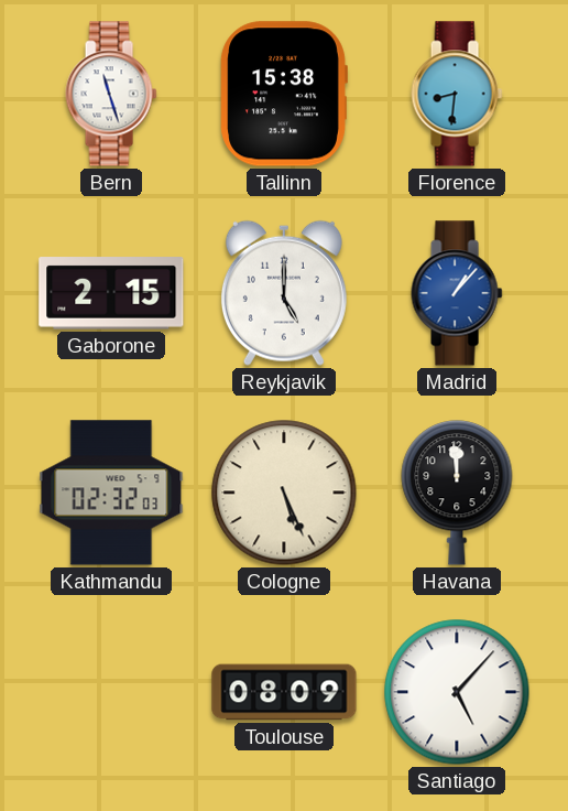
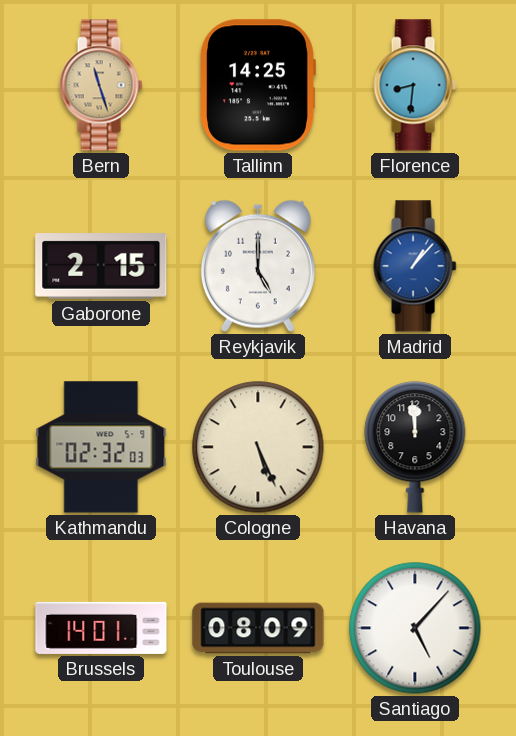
Bern dial: white -> champagne
Tallinn: 15:38 -> 14:25
Brussels: none -> 14:01
